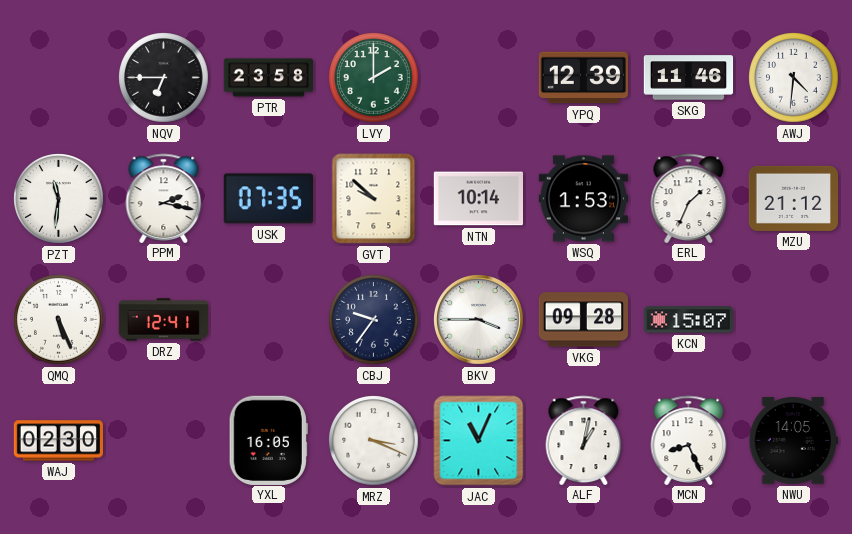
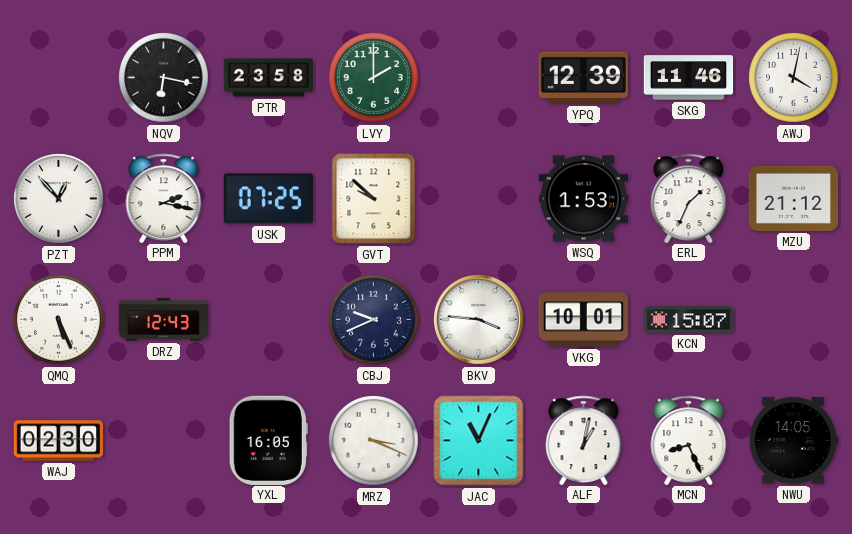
NQV: 6:45 -> 6:17
AWJ: 4:31 -> 4:02
PZT: 11:31 -> 12:53
USK: 07:35 -> 07:25
NTN: 10:14 -> none
DRZ: 12:41 -> 12:43
CBJ: 9:36 -> 9:41
BKV: 3:45 -> 3:46
VKG: 09:28 -> 10:01
